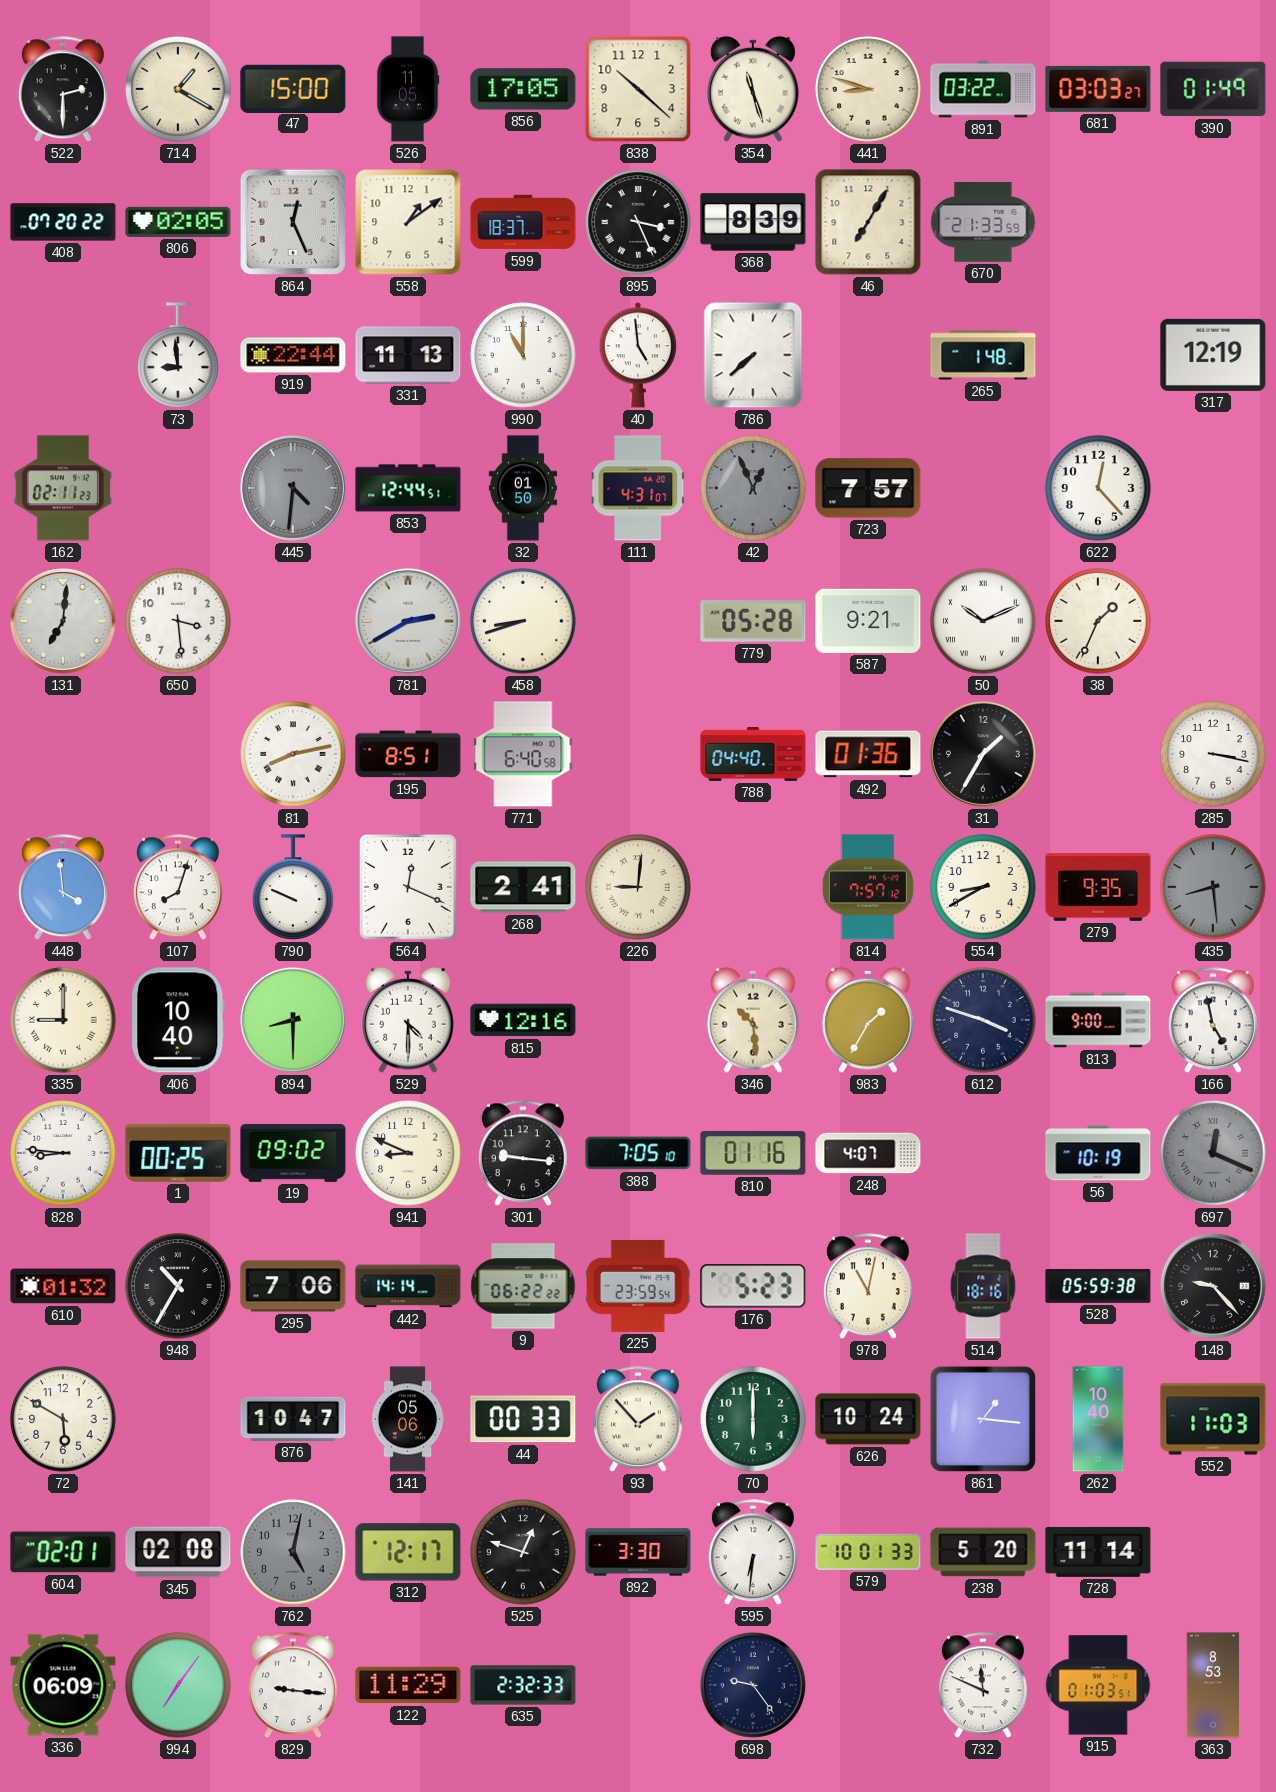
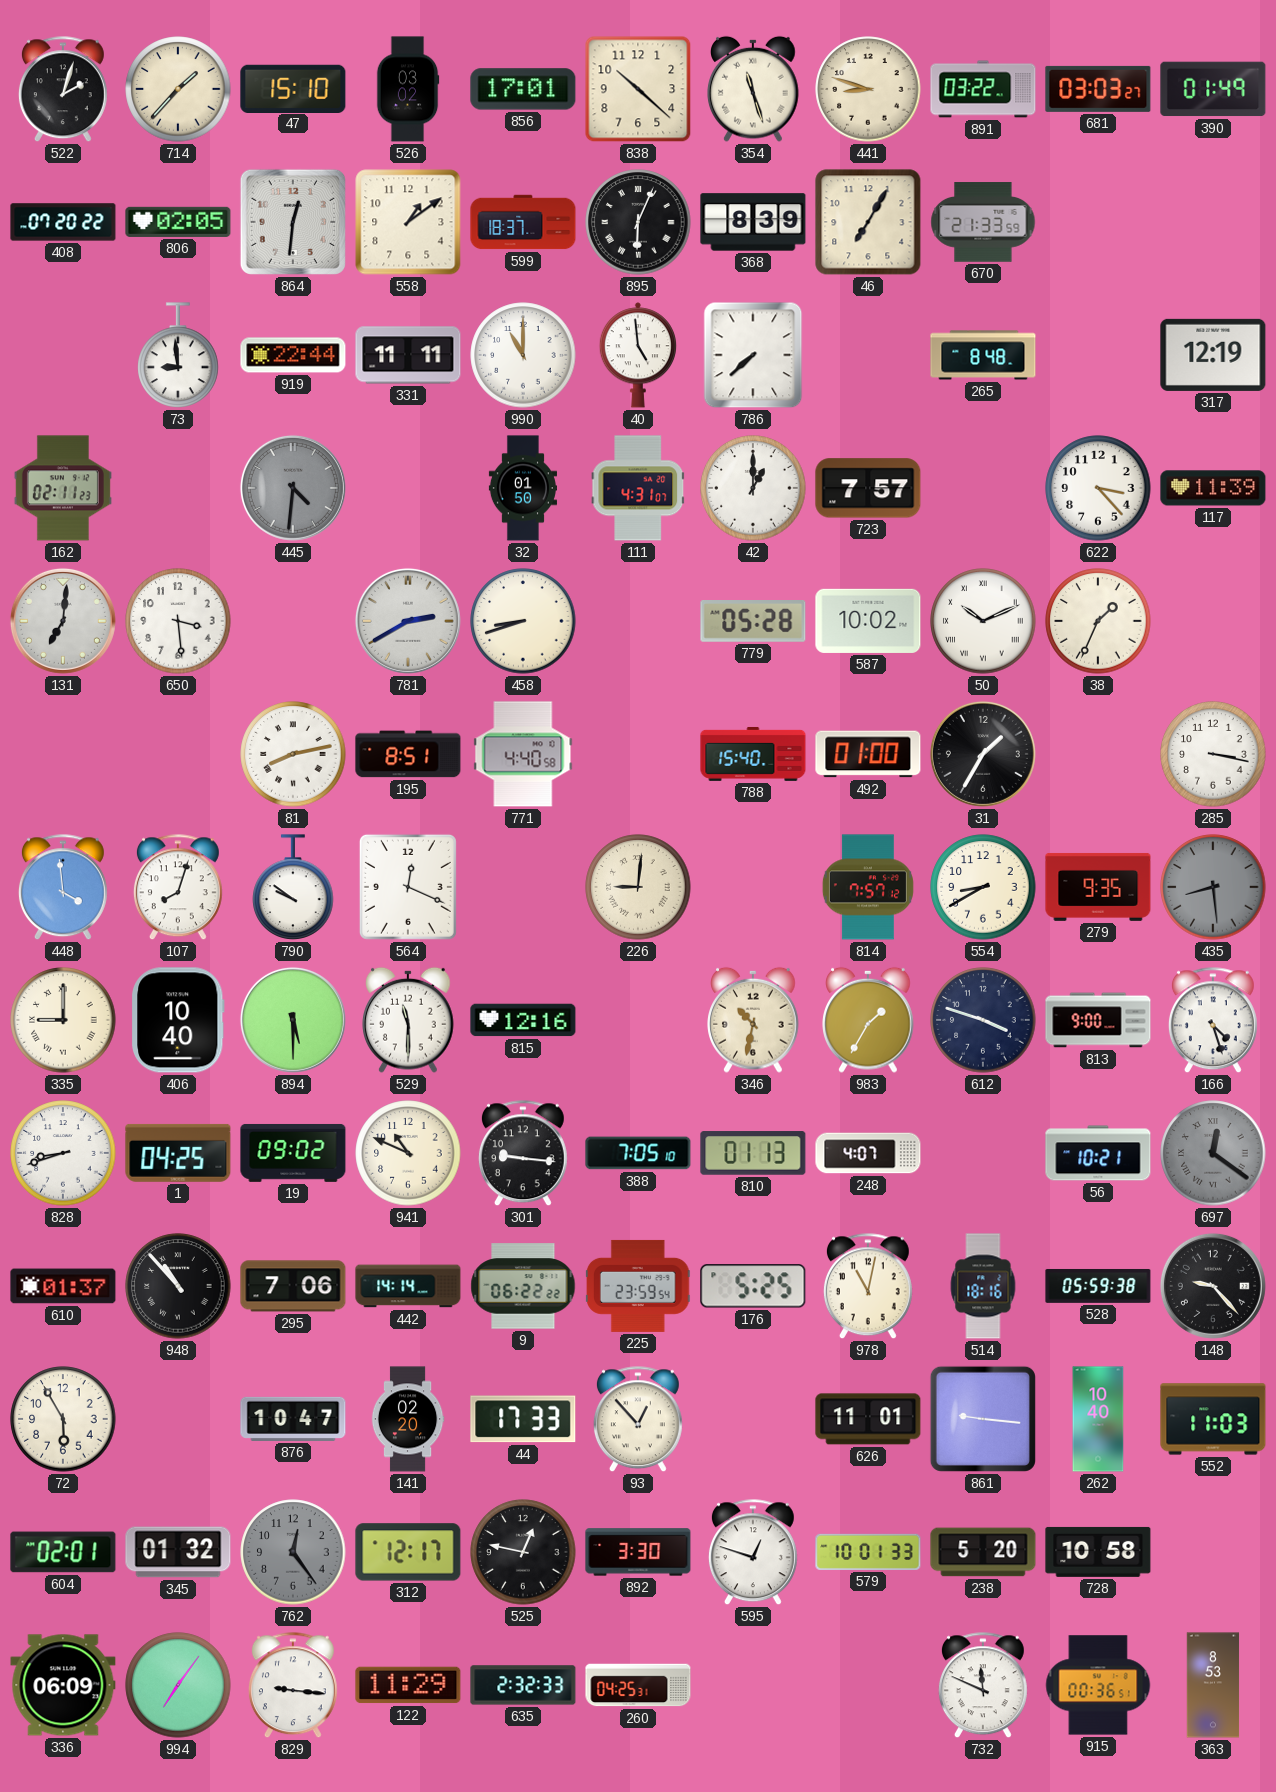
522: 2:30 -> 2:03
714: 1:20 -> 1:37
47: 15:00 -> 15:10
526: 11:05 -> 03:02
856: 17:05 -> 17:01
864: 12:26 -> 12:31
895: 3:26 -> 6:04
331: 11:13 -> 11:11
265: 1:48 -> 8:48
853: 12:44 -> none
42: 12:56 -> 1:00
42 dial: grey -> white
622: 12:23 -> 3:23
117: none -> 11:39
587: 9:21 -> 10:02
771: 6:40 -> 4:40
788: 04:40 -> 15:40
492: 01:36 -> 01:00
790: 9:49 -> 9:51
268: 2:41 -> none
894: 8:30 -> 5:30
529: 4:30 -> 11:30
346: 10:29 -> 10:32
166: 4:58 -> 4:27
828: 8:46 -> 8:42
1: 00:25 -> 04:25
941: 8:49 -> 10:49
810: 01:16 -> 01:13
56: 10:19 -> 10:21
697: 12:19 -> 12:21
610: 01:32 -> 01:37
948: 10:35 -> 10:53
176: 5:23 -> 5:25
72: 5:50 -> 5:55
141: 05:06 -> 02:20
44: 00:33 -> 17:33
93: 1:53 -> 12:53
70: 6:00 -> none
626: 10:24 -> 11:01
861: 1:16 -> 9:16
345: 02:08 -> 01:32
762: 5:02 -> 12:24
525: 12:48 -> 12:47
595: 6:31 -> 12:48
728: 11:14 -> 10:58
260: none -> 04:25
698: 9:24 -> none
915: 01:03 -> 00:36
